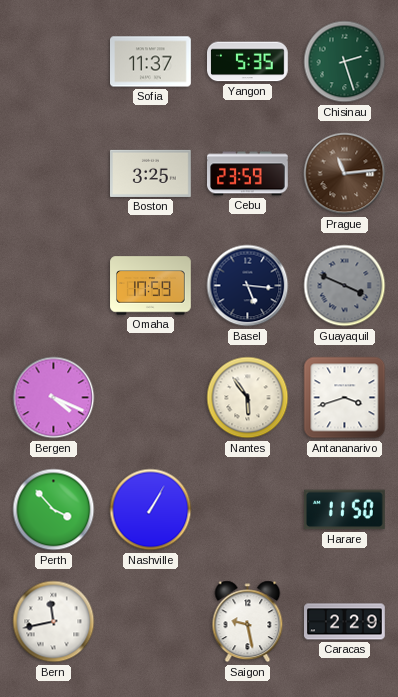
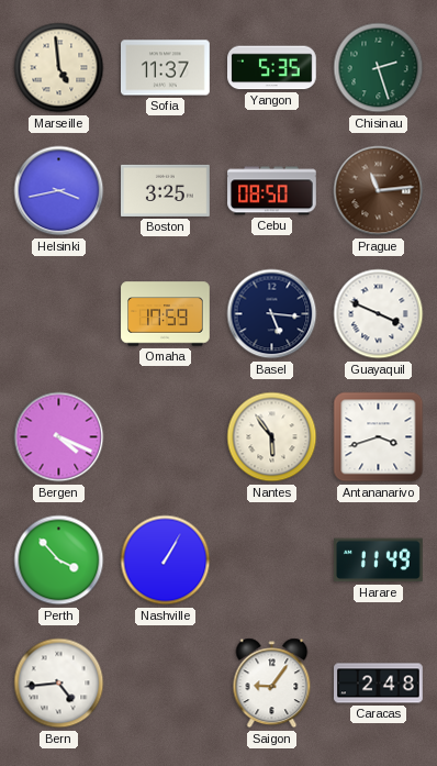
Marseille: none -> 4:59
Helsinki: none -> 3:43
Cebu: 23:59 -> 08:50
Guayaquil dial: grey -> white
Harare: 11:50 -> 11:49
Bern: 11:43 -> 4:44
Saigon: 9:28 -> 9:06
Caracas: 2:29 -> 2:48
